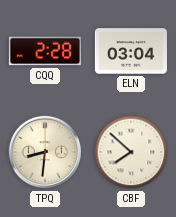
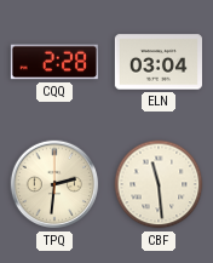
TPQ: 8:31 -> 2:31
CBF: 7:52 -> 11:29
